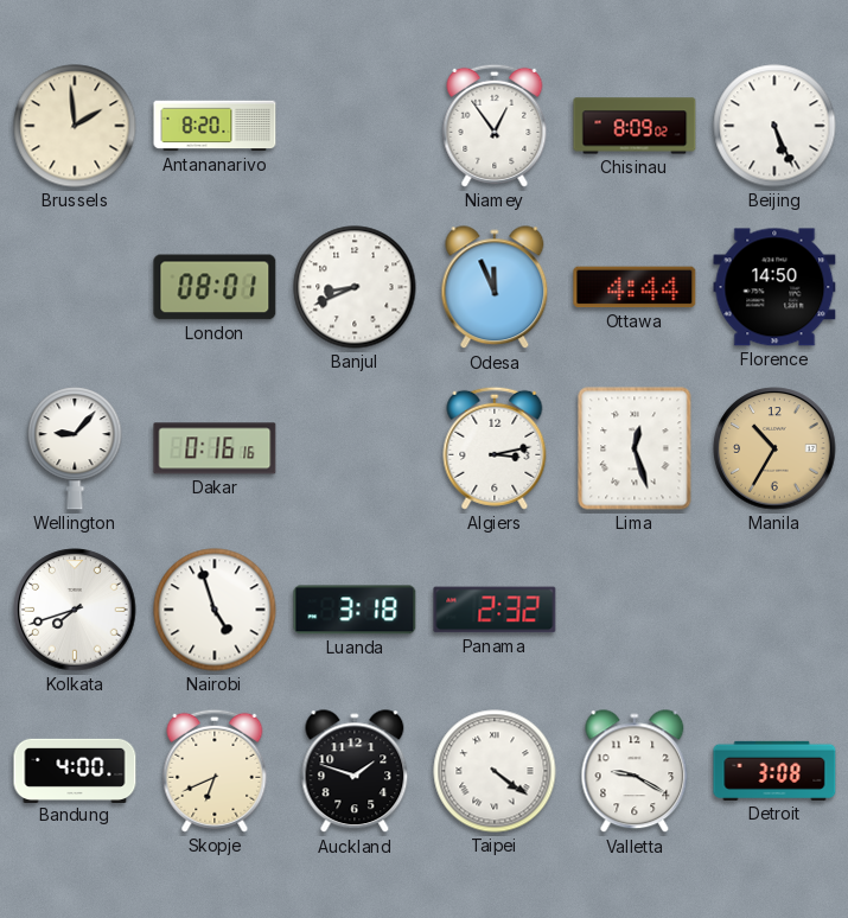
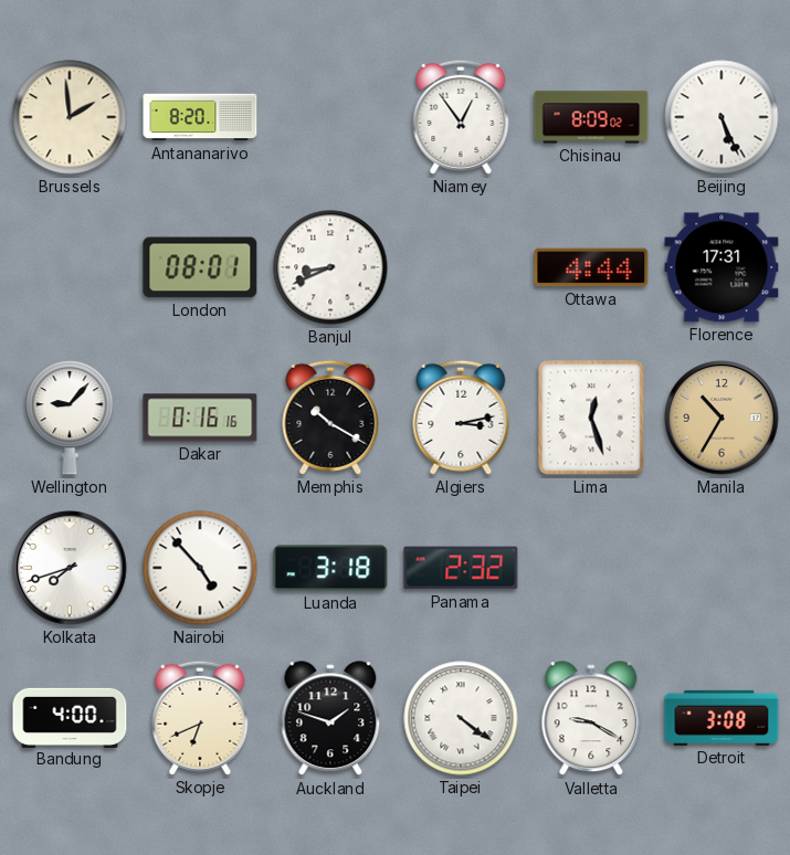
Odesa: 11:56 -> none
Florence: 14:50 -> 17:31
Memphis: none -> 10:20
Nairobi: 4:57 -> 4:53
